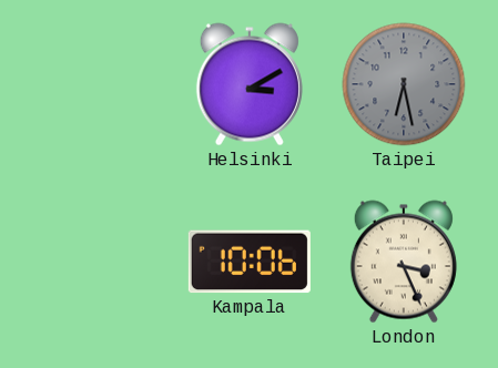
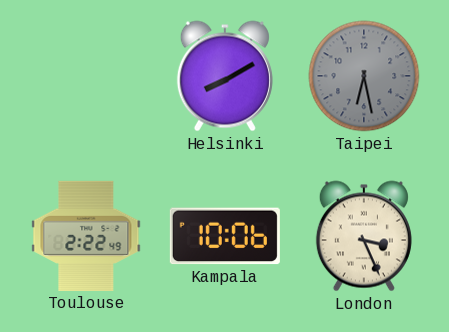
Helsinki: 3:10 -> 8:10
Toulouse: none -> 2:22
